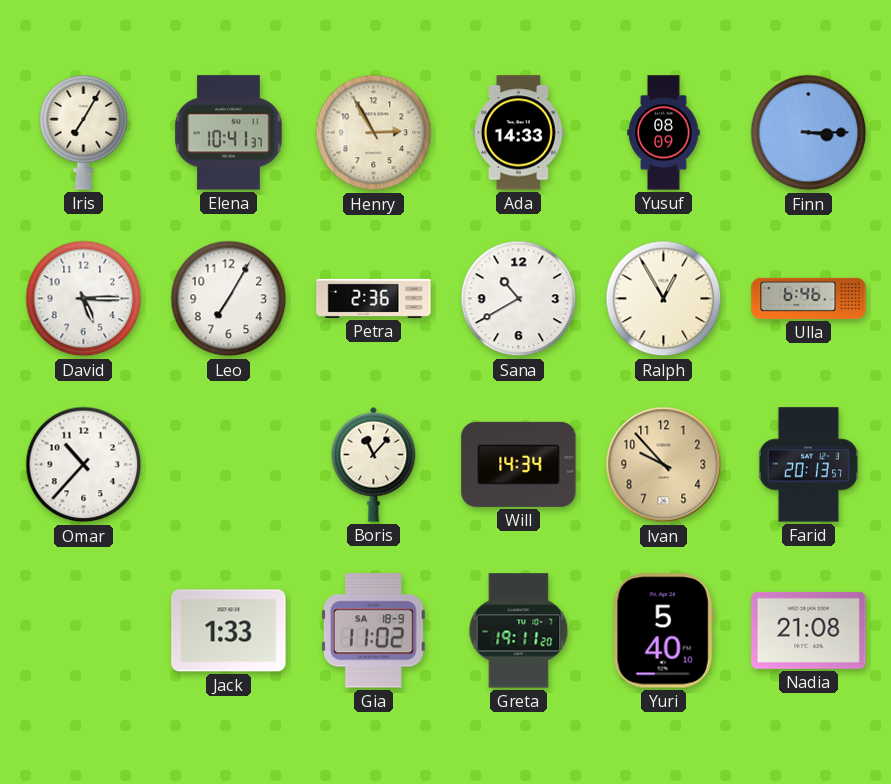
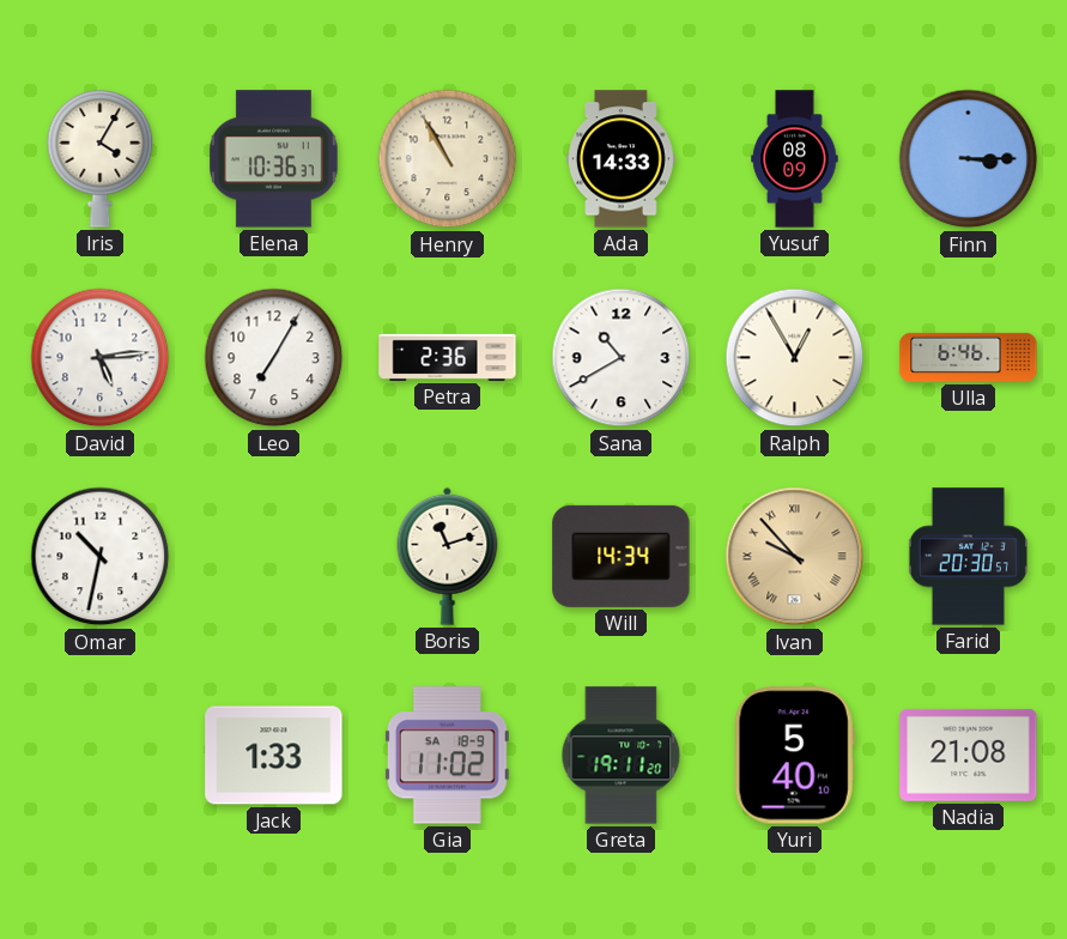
Iris: 7:05 -> 4:05
Elena: 10:41 -> 10:36
Henry: 2:55 -> 10:55
David: 5:15 -> 5:14
Omar: 10:37 -> 10:32
Boris: 11:07 -> 11:12
Ivan numerals: Arabic -> Roman
Farid: 20:13 -> 20:30
